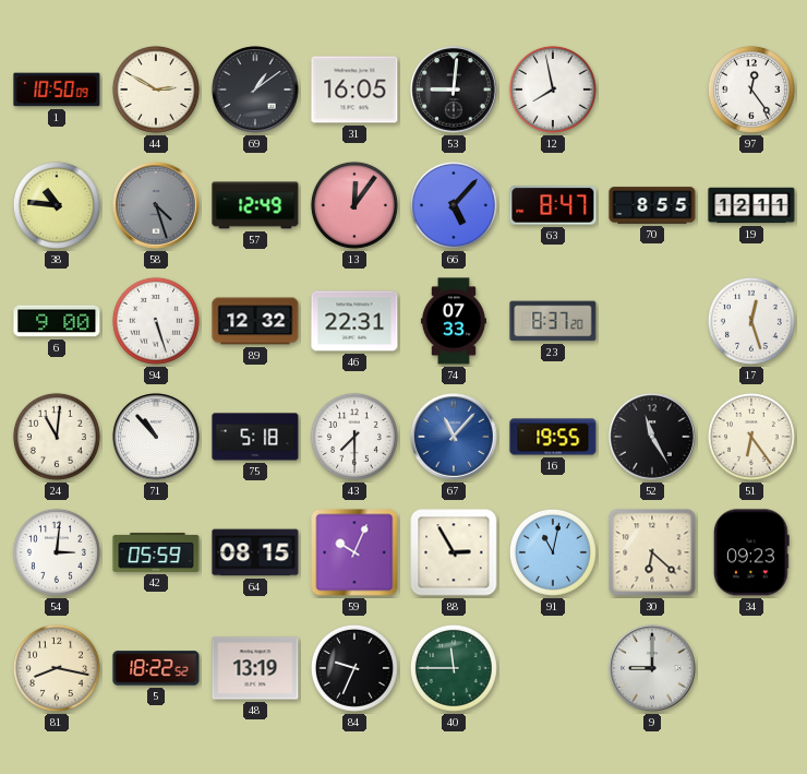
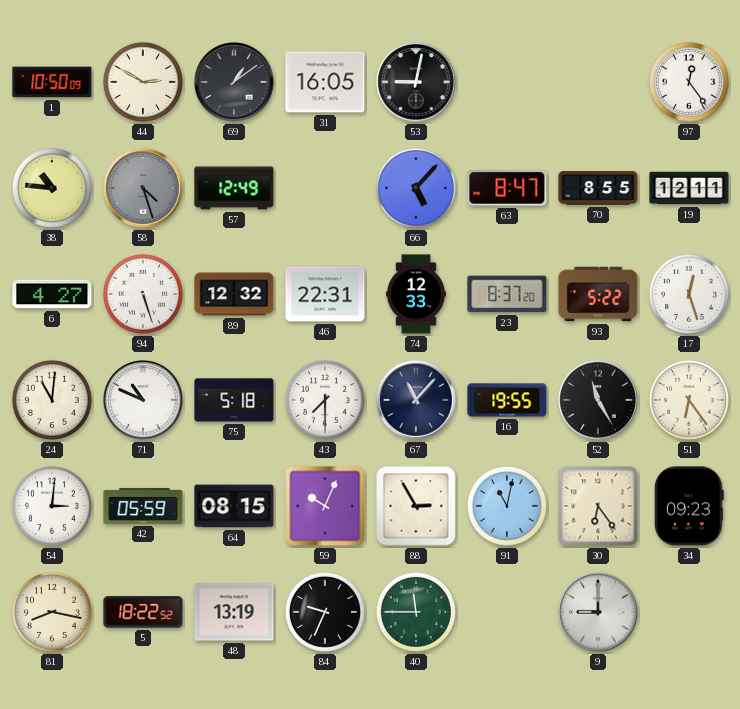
53: 9:01 -> 9:02
12: 7:58 -> none
13: 12:06 -> none
6: 9:00 -> 4:27
74: 07:33 -> 12:33
93: none -> 5:22
71: 10:53 -> 10:49
67 dial: blue -> navy
30: 6:22 -> 6:24
